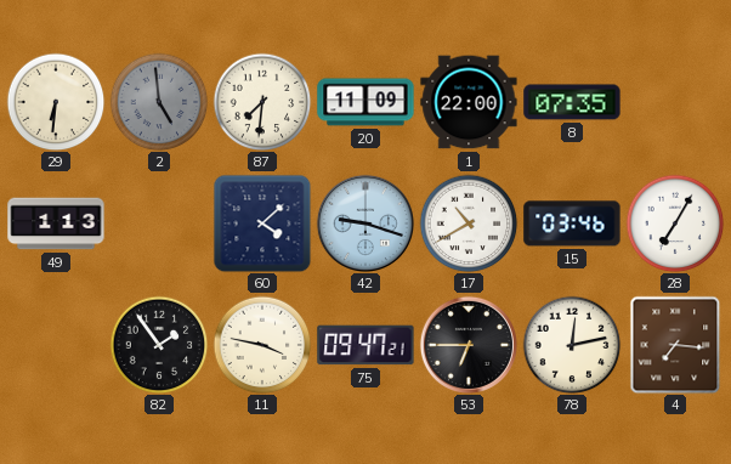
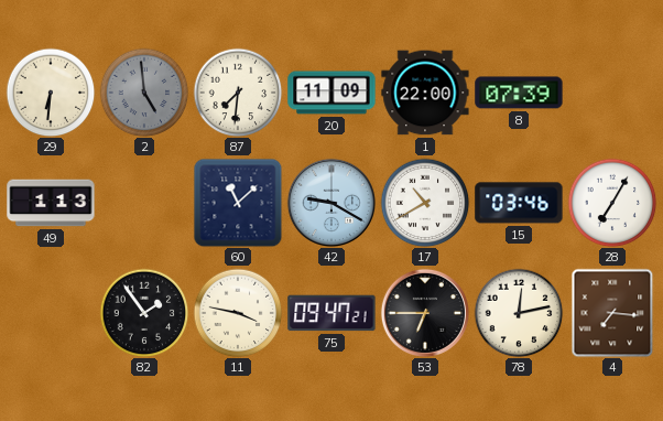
8: 07:35 -> 07:39
60: 4:08 -> 11:08
42: 9:18 -> 9:20
